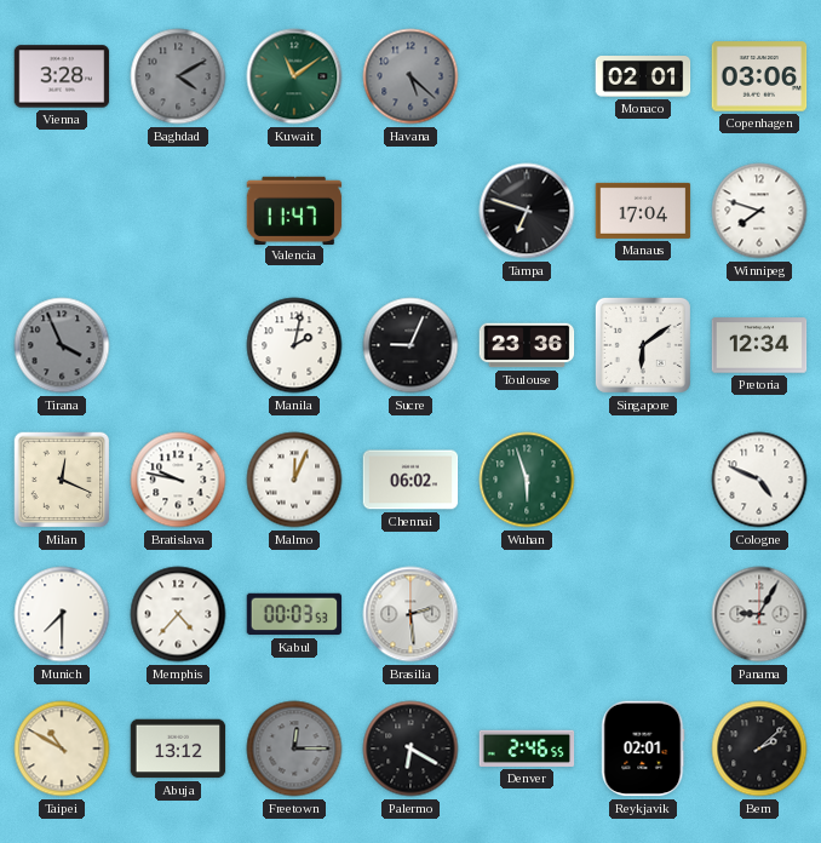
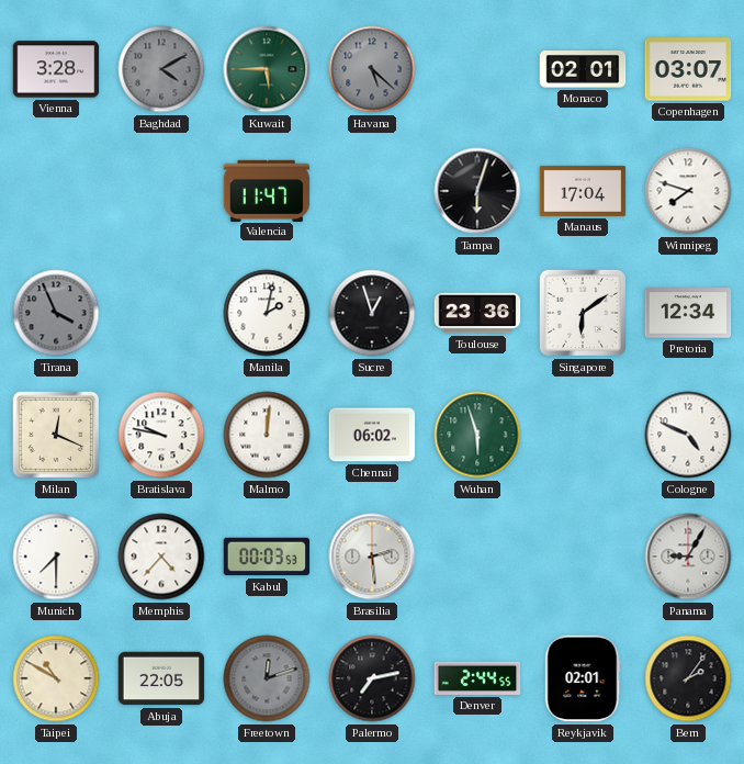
Kuwait: 11:09 -> 5:45
Copenhagen: 03:06 -> 03:07
Tampa: 6:48 -> 6:03
Sucre: 9:04 -> 12:57
Malmo: 12:04 -> 12:01
Abuja: 13:12 -> 22:05
Freetown: 12:15 -> 12:12
Palermo: 6:20 -> 7:13
Denver: 2:46 -> 2:44
Bern: 2:08 -> 2:06
